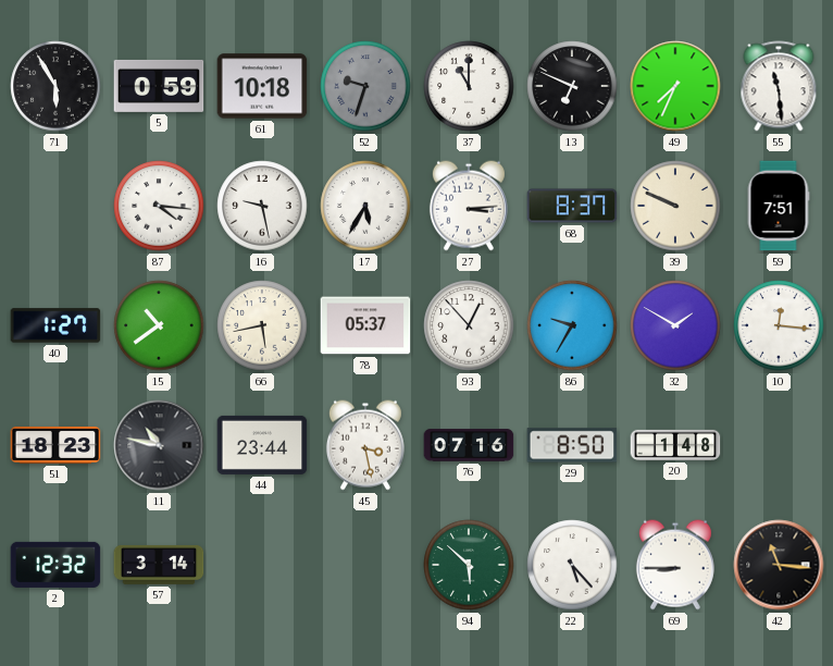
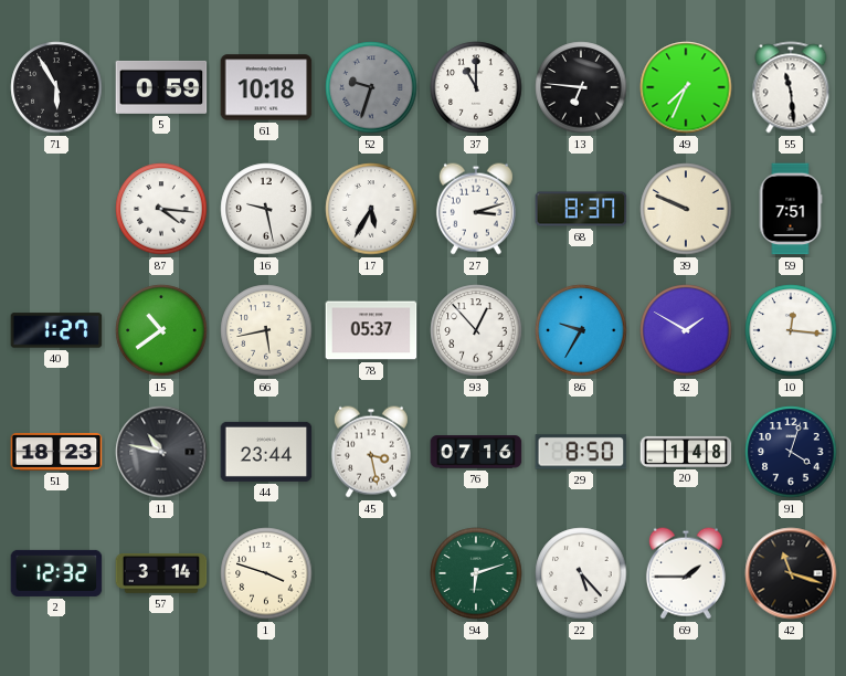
13: 6:49 -> 6:46
27: 3:14 -> 3:12
91: none -> 4:03
1: none -> 3:48
94: 5:52 -> 6:12
69: 8:45 -> 1:45
42: 11:16 -> 11:18
